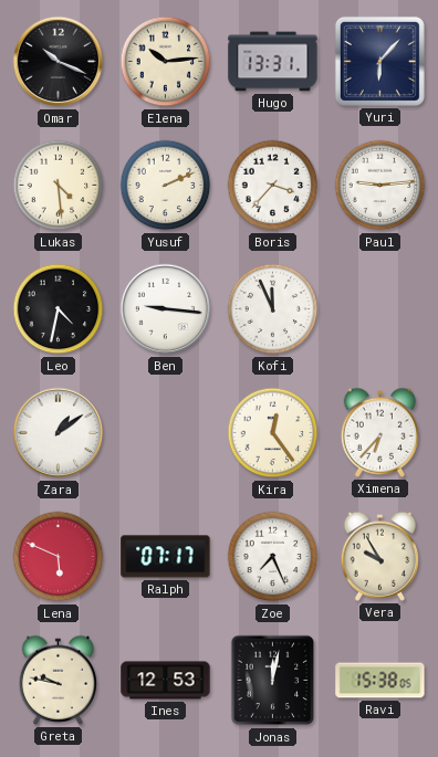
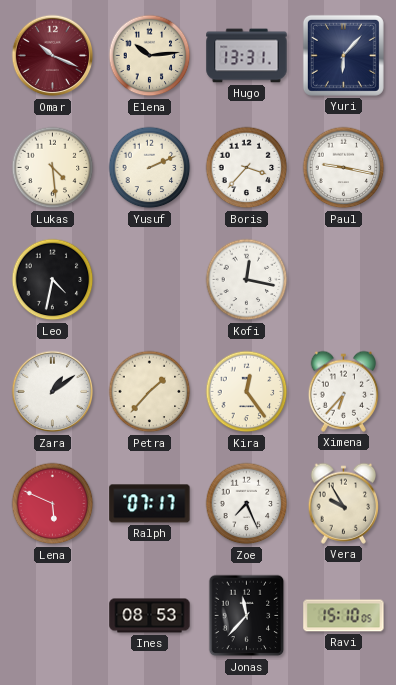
Omar dial: black -> burgundy
Paul: 9:14 -> 9:17
Ben: 9:16 -> none
Kofi: 11:56 -> 12:17
Petra: none -> 1:37
Greta: 9:47 -> none
Ines: 12:53 -> 08:53
Jonas: 12:02 -> 11:37
Ravi: 15:38 -> 15:10
